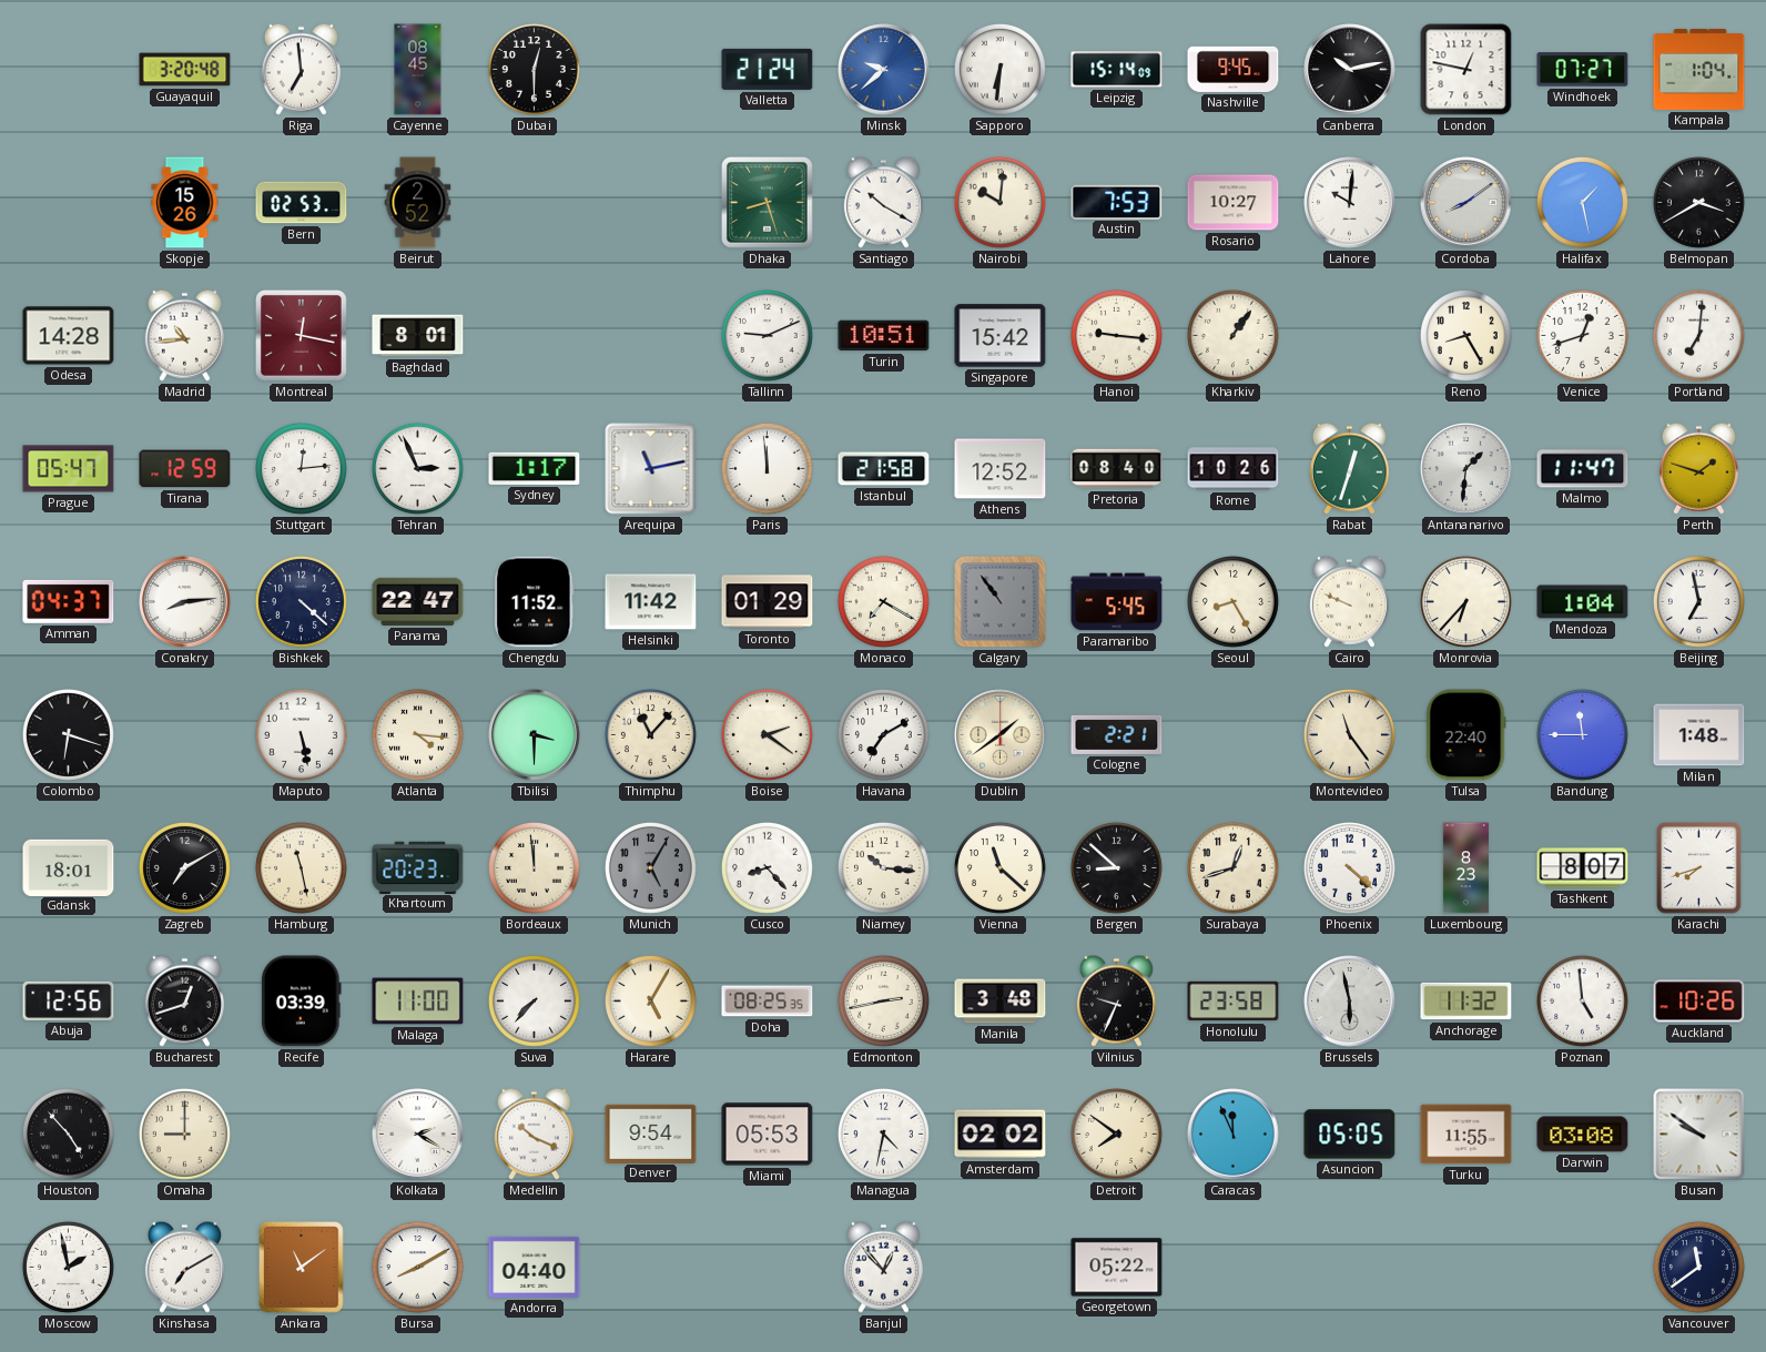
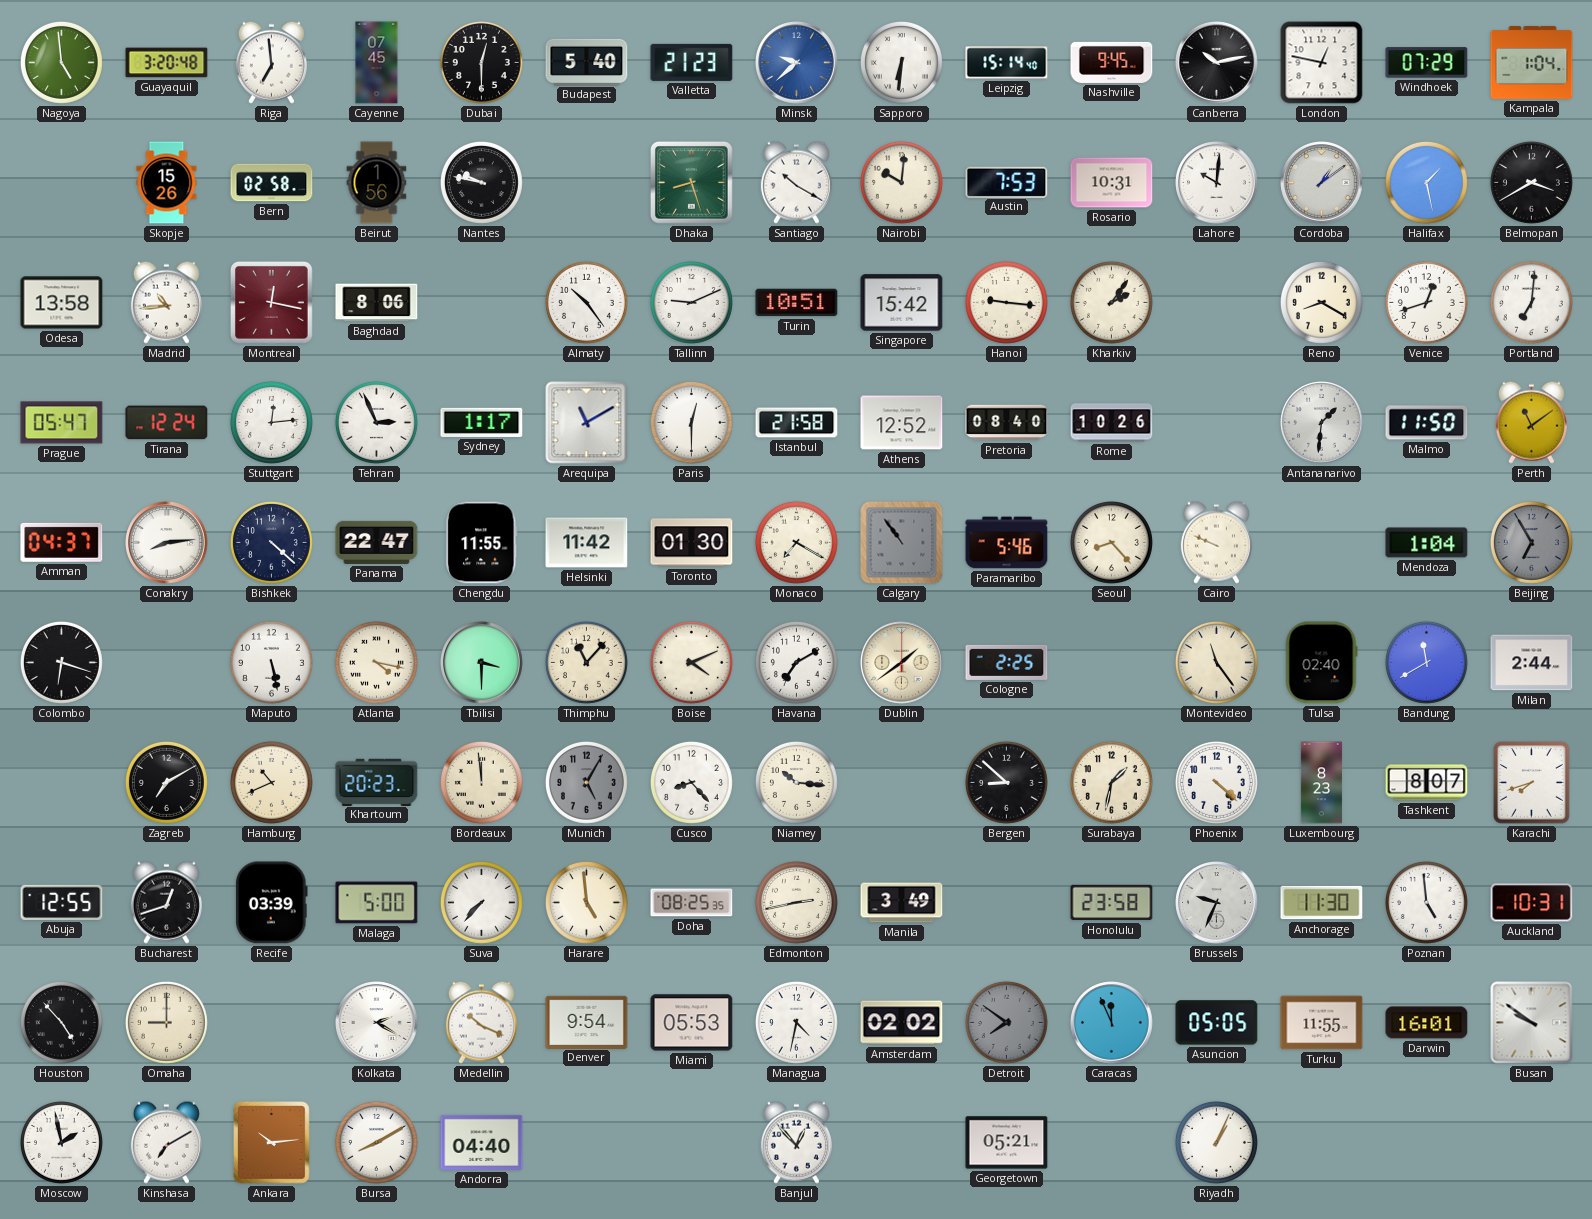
Nagoya: none -> 4:59
Cayenne: 08:45 -> 07:45
Budapest: none -> 5:40
Valletta: 21:24 -> 21:23
Leipzig: 15:14:09 -> 15:14:40
Windhoek: 07:27 -> 07:29
Bern: 02:53 -> 02:58
Beirut: 2:52 -> 1:56
Nantes: none -> 9:47
Rosario: 10:27 -> 10:31
Cordoba: 8:09 -> 1:09
Odesa: 14:28 -> 13:58
Baghdad: 8:01 -> 8:06
Almaty: none -> 10:24
Kharkiv: 1:06 -> 2:06
Reno: 8:25 -> 8:20
Tirana: 12:59 -> 12:24
Arequipa: 11:13 -> 11:10
Paris: 11:59 -> 12:30
Rabat: 12:33 -> none
Malmo: 11:47 -> 11:50
Perth: 1:48 -> 11:09
Chengdu: 11:52 -> 11:55
Toronto: 01:29 -> 01:30
Paramaribo: 5:45 -> 5:46
Seoul: 8:25 -> 8:23
Monrovia: 6:37 -> none
Beijing: 6:58 -> 6:55
Beijing dial: white -> grey
Atlanta: 4:16 -> 4:17
Boise: 2:21 -> 4:11
Cologne: 2:21 -> 2:25
Tulsa: 22:40 -> 02:40
Bandung: 11:45 -> 11:40
Milan: 1:48 -> 2:44
Gdansk: 18:01 -> none
Hamburg: 11:28 -> 10:41
Vienna: 11:22 -> none
Surabaya: 12:42 -> 1:32
Abuja: 12:56 -> 12:55
Malaga: 11:00 -> 5:00
Harare: 5:05 -> 4:59
Manila: 3:48 -> 3:49
Vilnius: 9:34 -> none
Brussels: 5:58 -> 9:34
Anchorage: 11:32 -> 11:30
Auckland: 10:26 -> 10:31
Detroit dial: cream -> grey
Darwin: 03:08 -> 16:01
Ankara: 11:09 -> 10:14
Georgetown: 05:22 -> 05:21
Riyadh: none -> 1:04
Vancouver: 11:39 -> none
